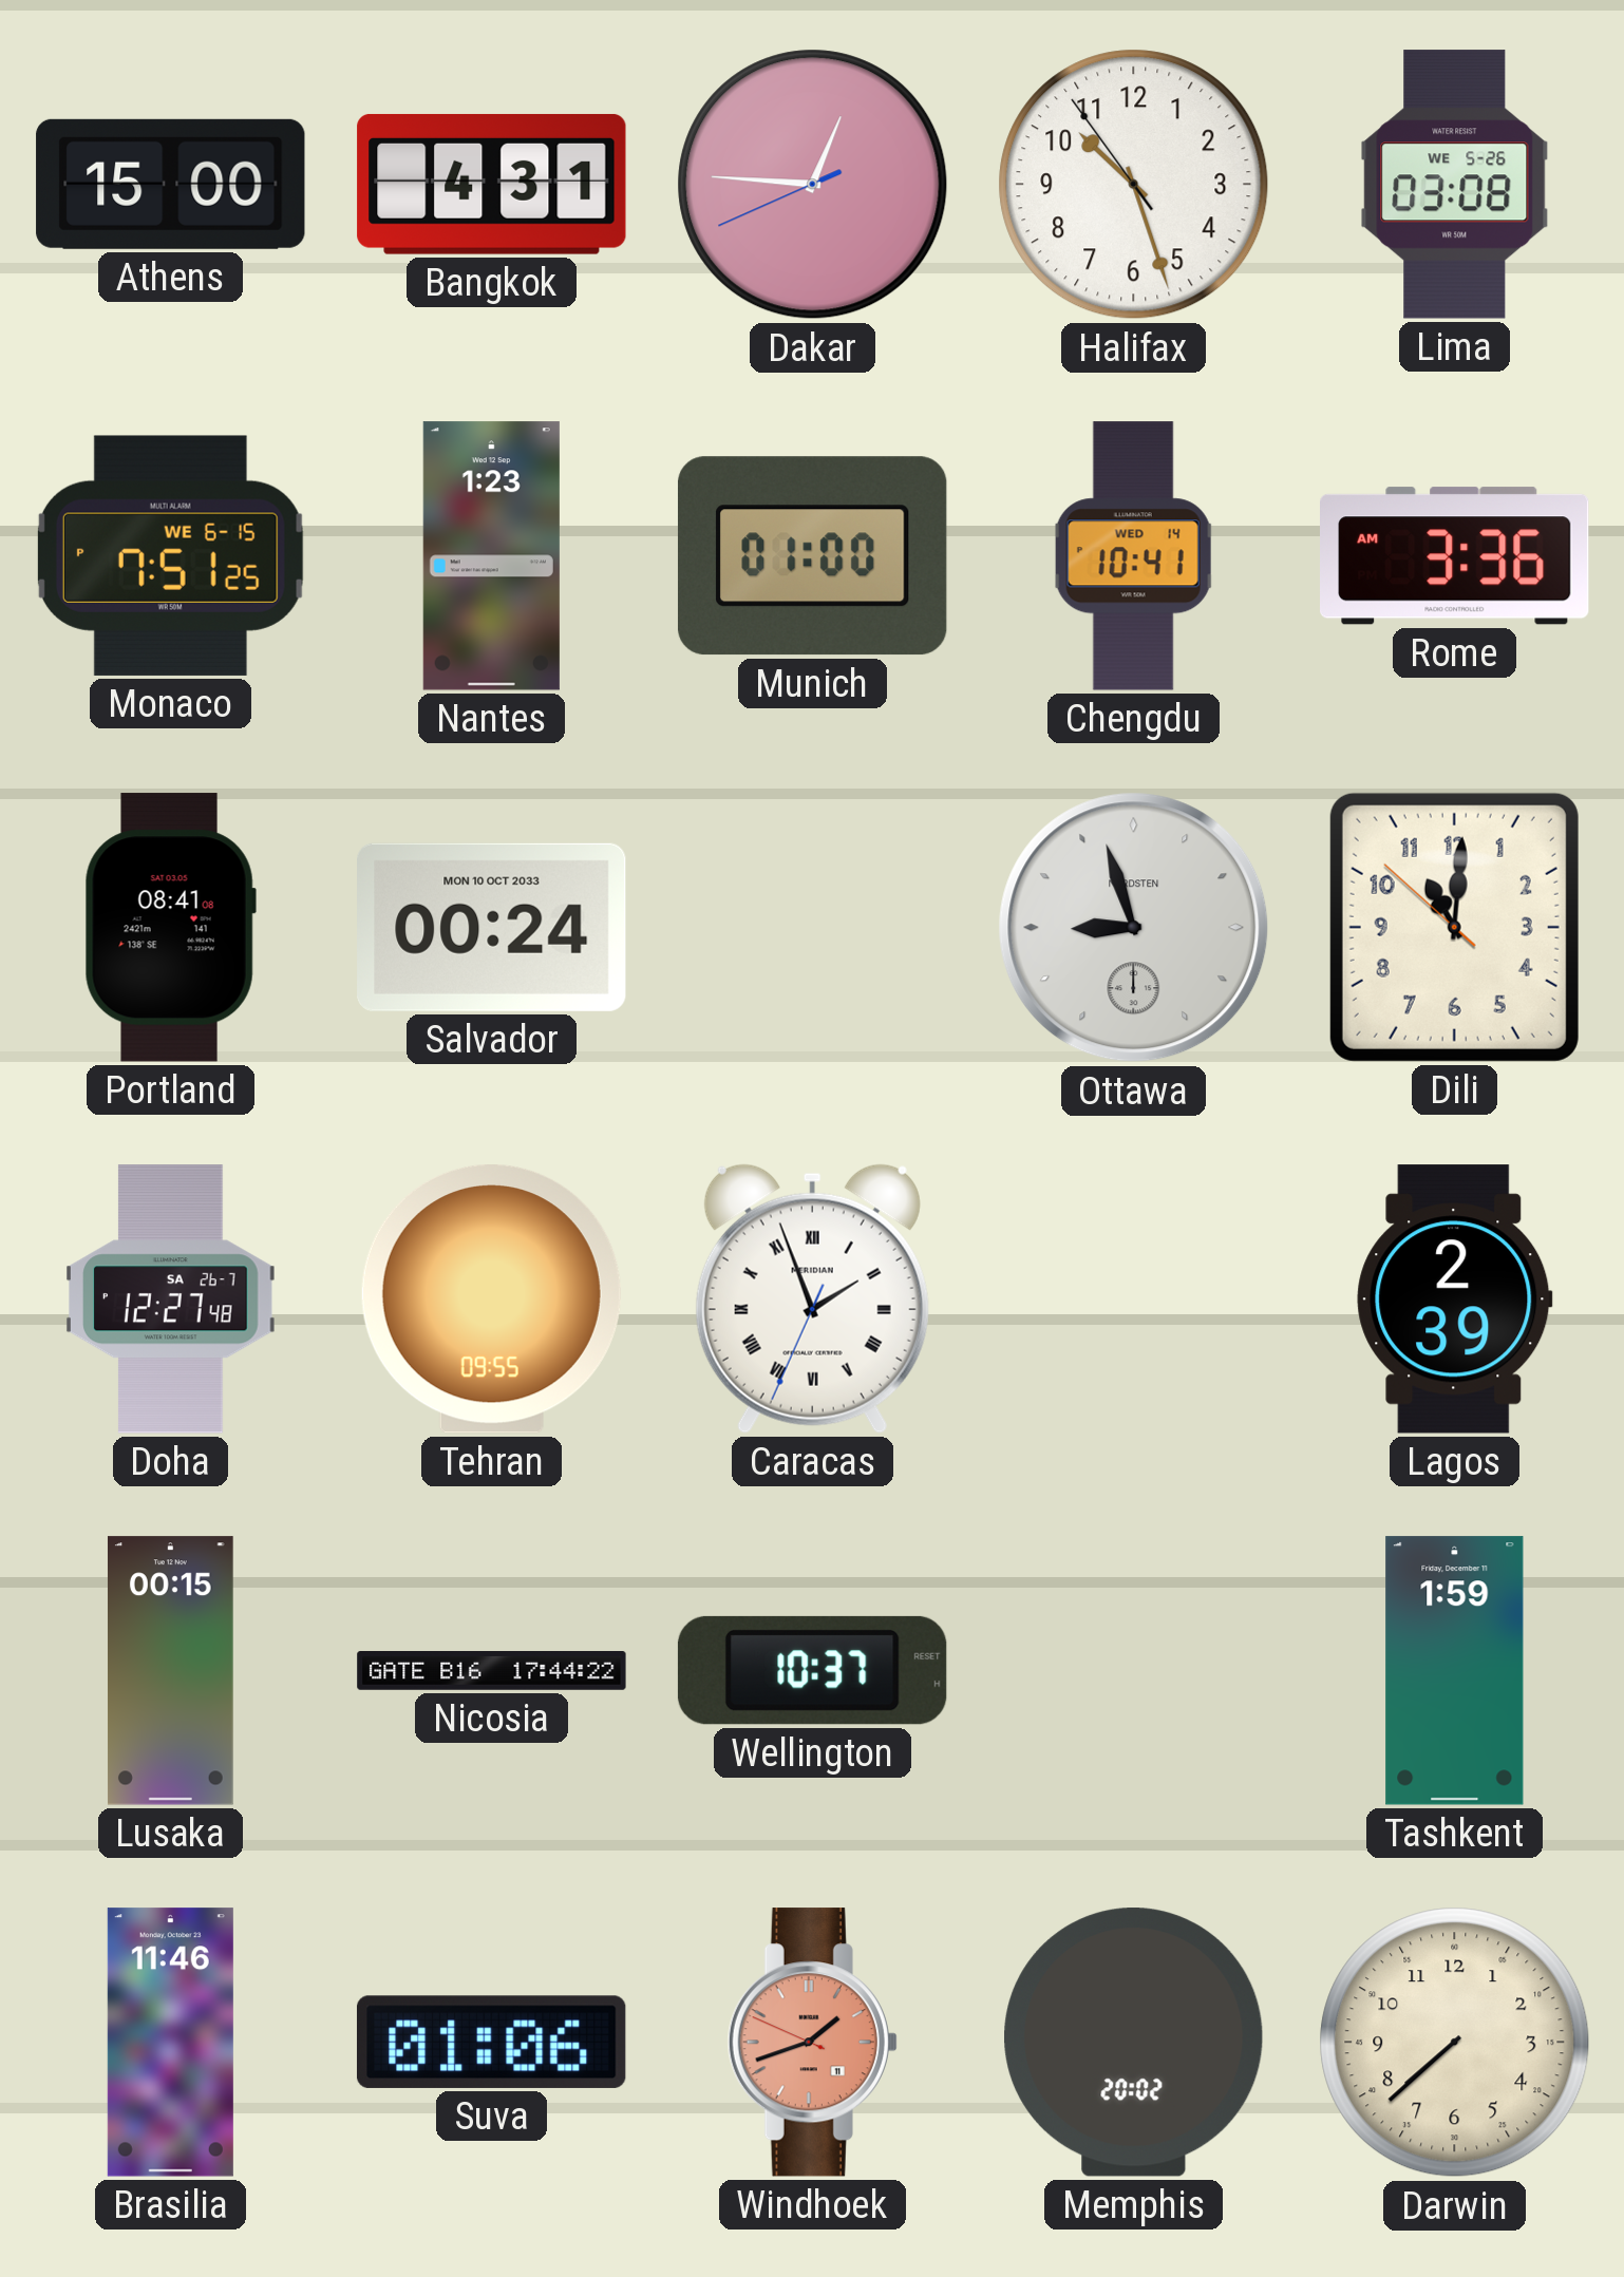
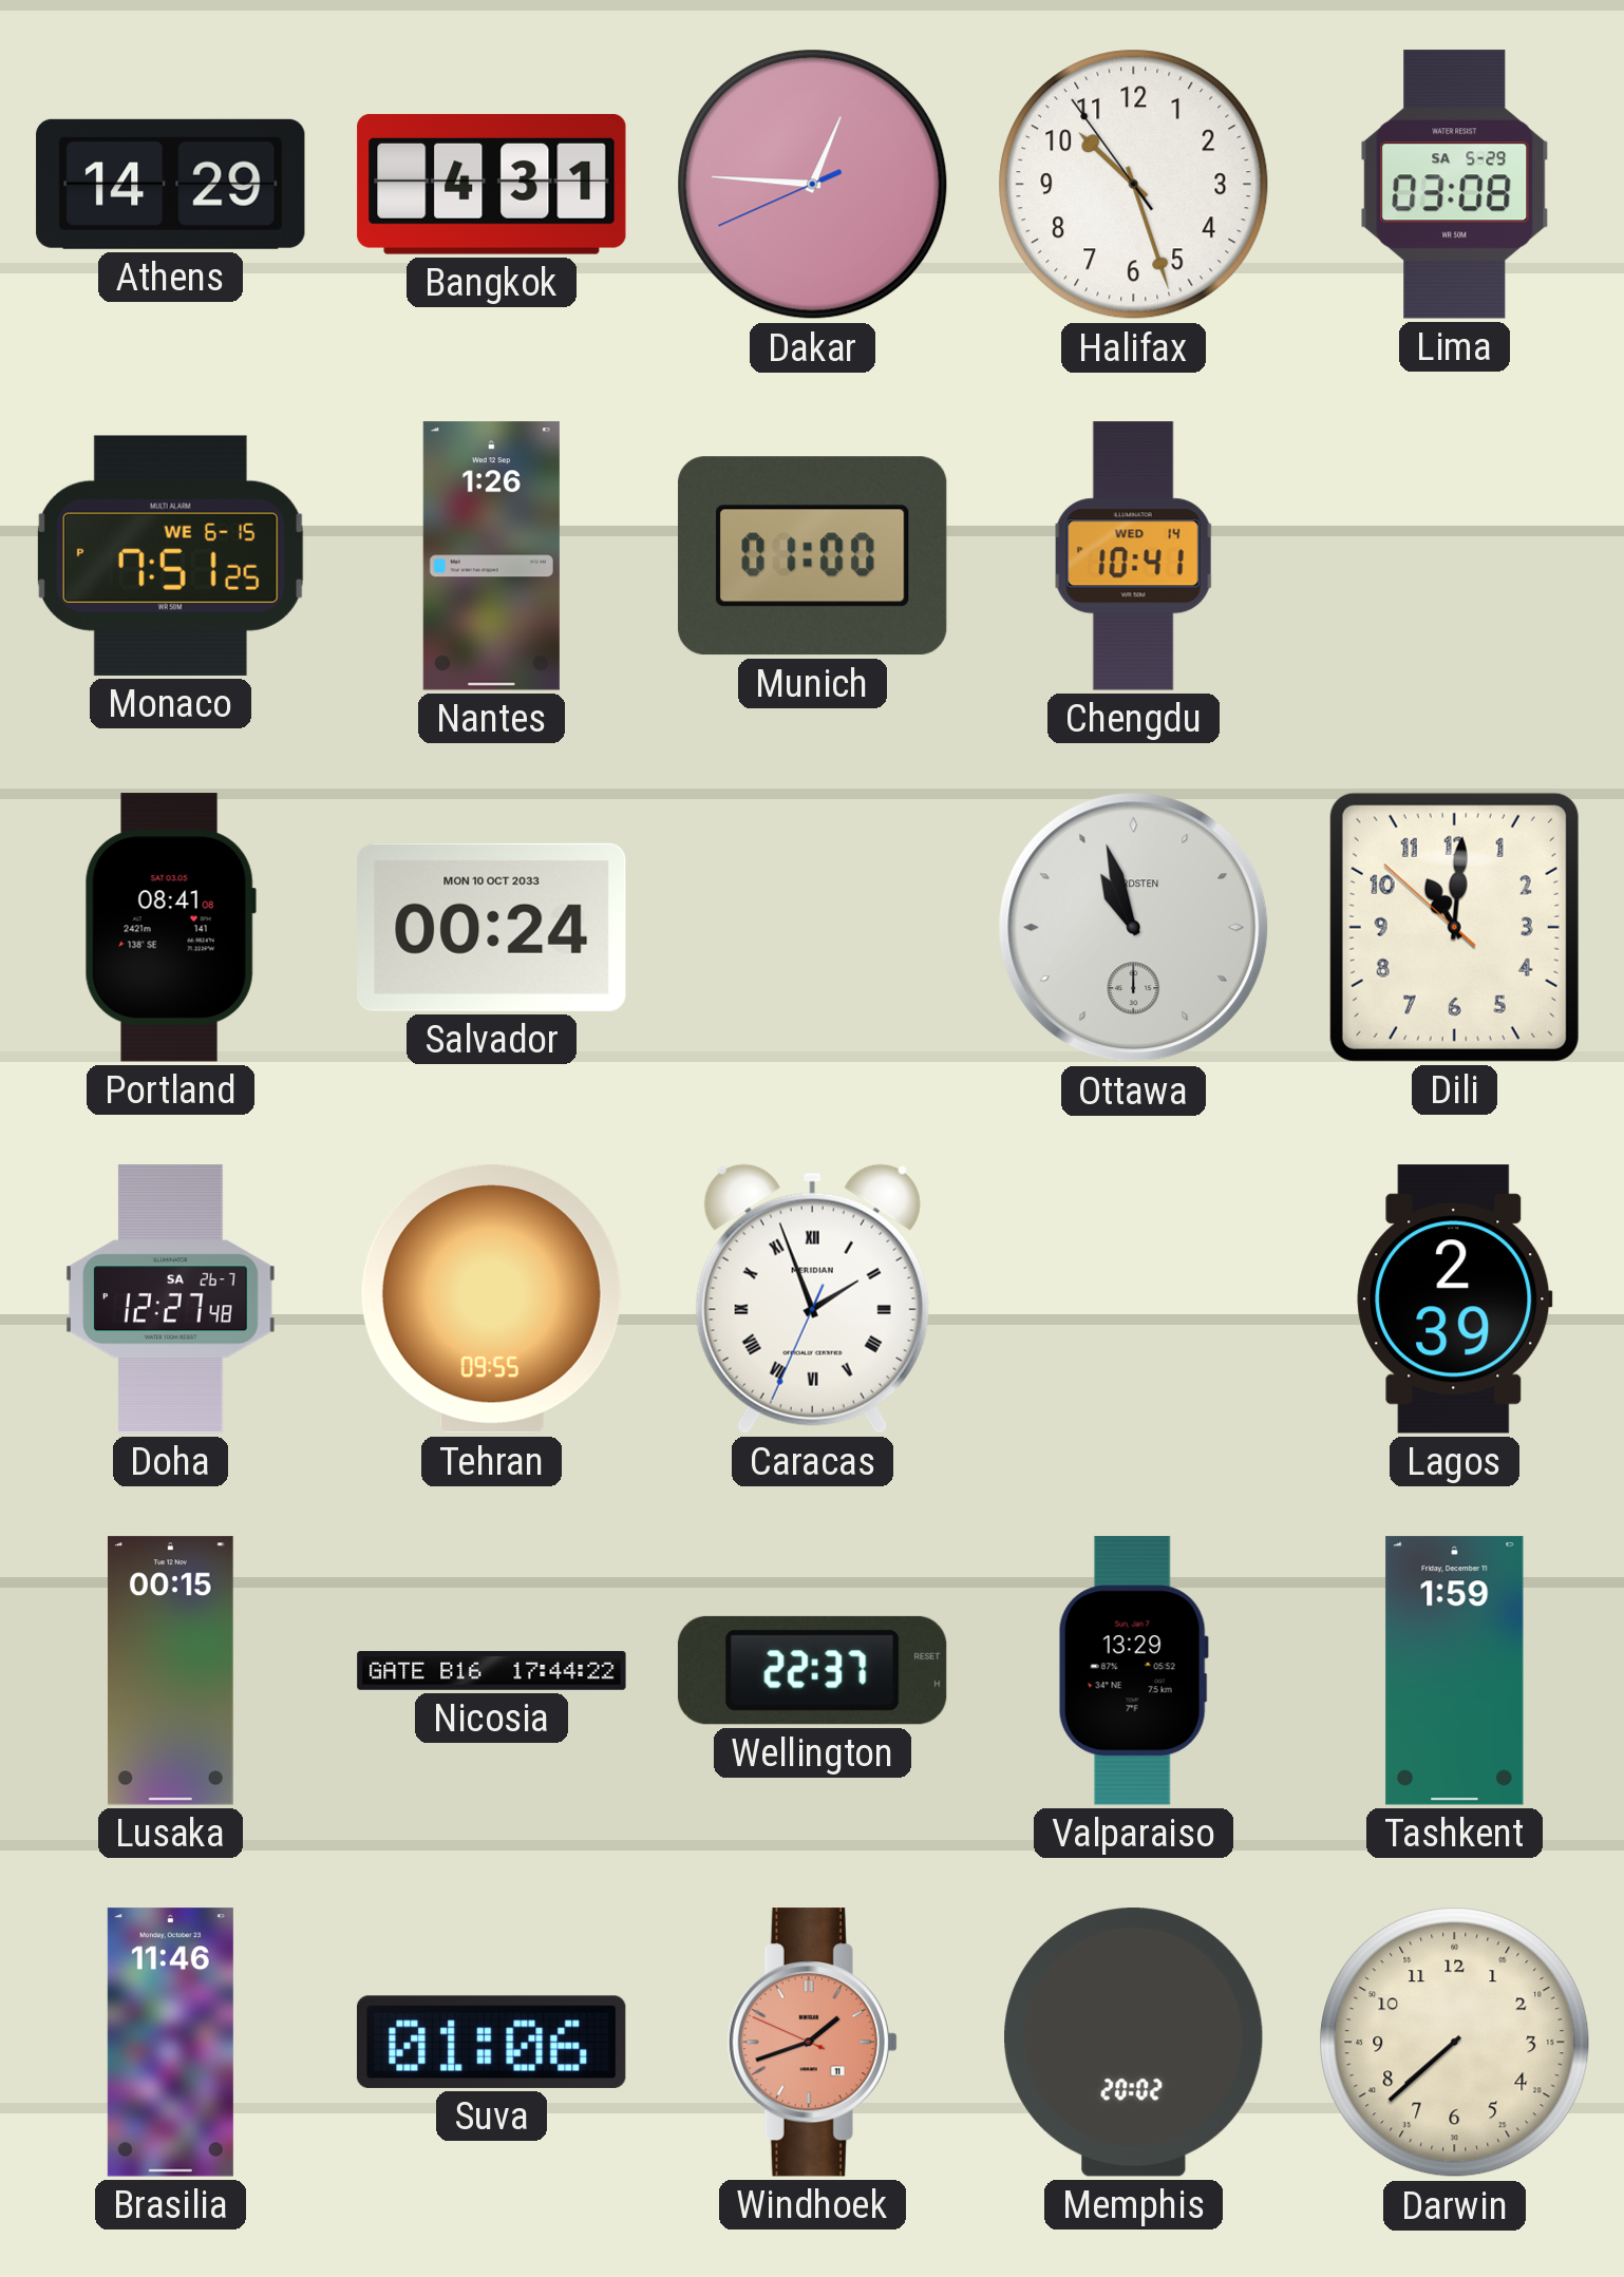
Athens: 15:00 -> 14:29
Lima date: WE 5-26 -> SA 5-29
Nantes: 1:23 -> 1:26
Rome: 3:36 -> none
Ottawa: 8:57 -> 10:57
Wellington: 10:37 -> 22:37
Valparaiso: none -> 13:29
